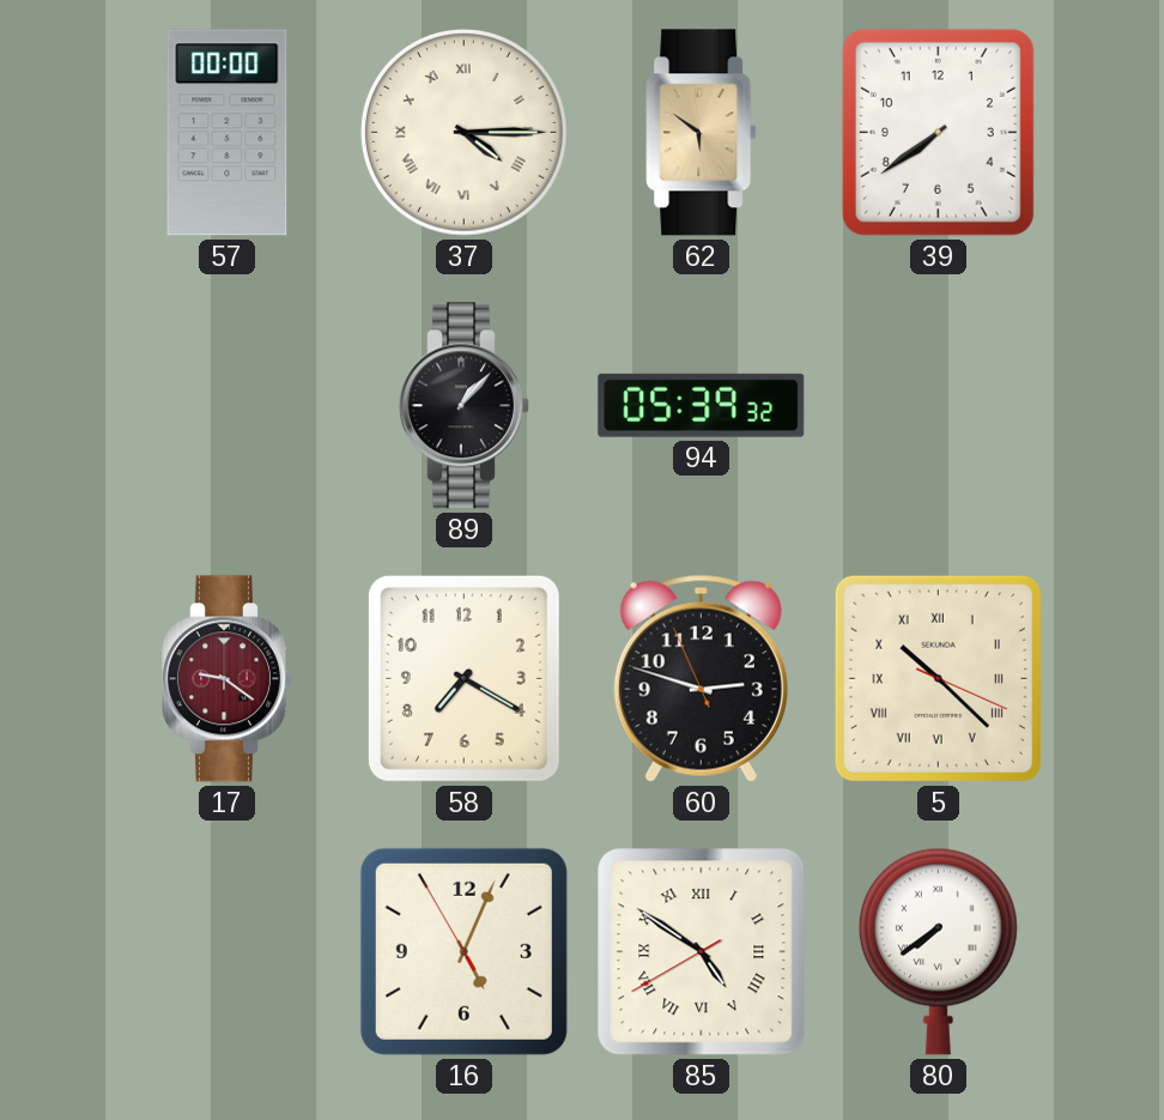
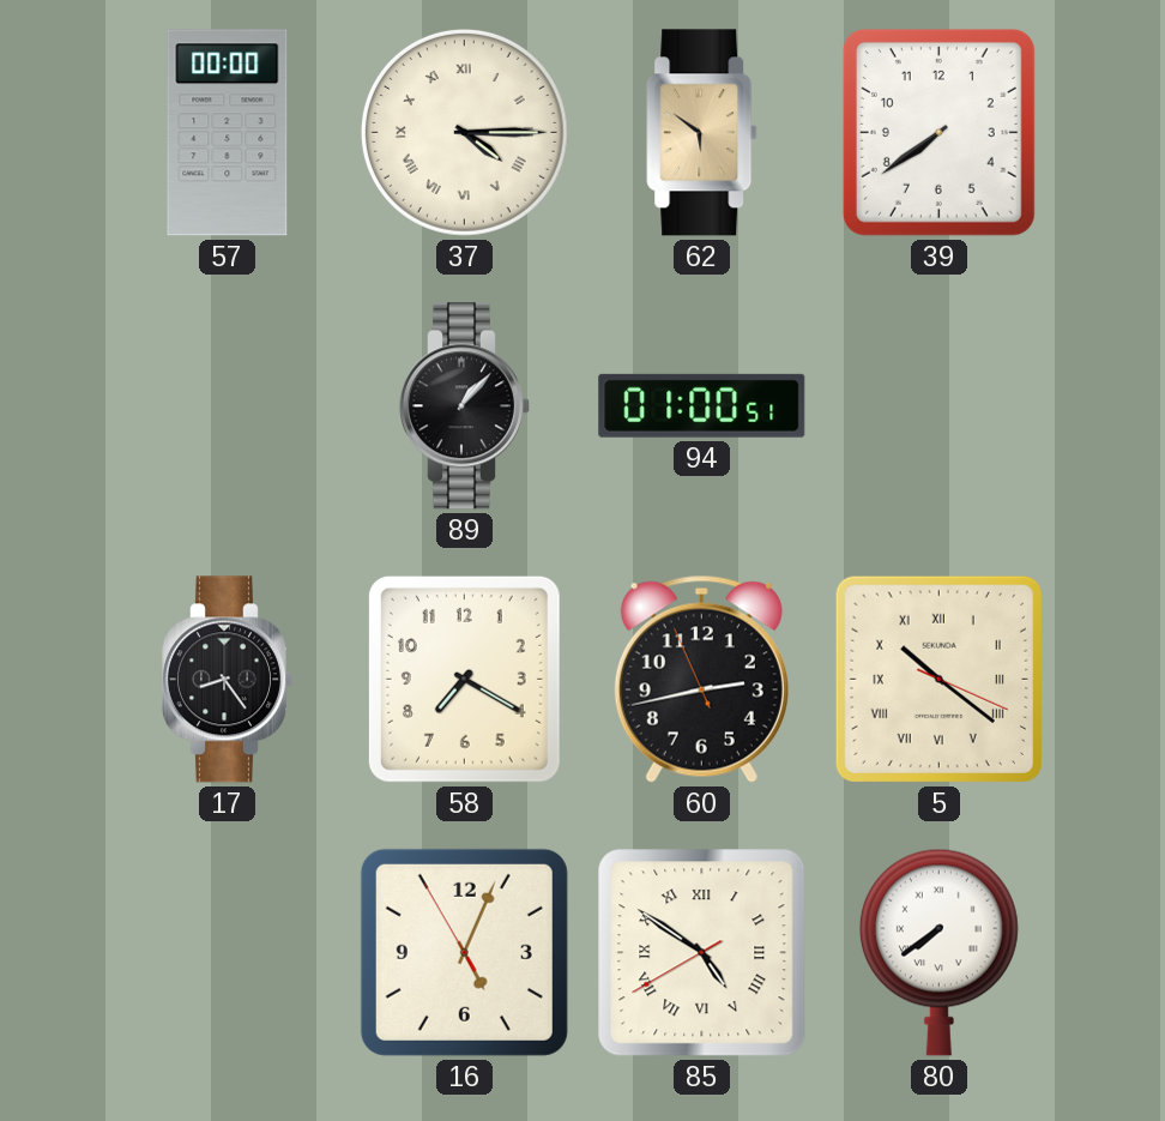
94: 05:39 -> 01:00
17: 9:21 -> 8:24
17 dial: burgundy -> black
60: 2:47 -> 2:42
5: 10:22 -> 10:21
